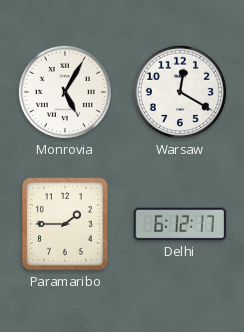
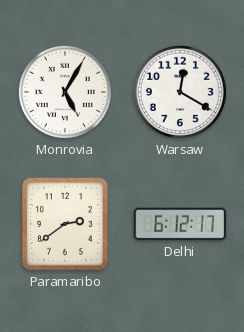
Paramaribo: 1:45 -> 2:39
